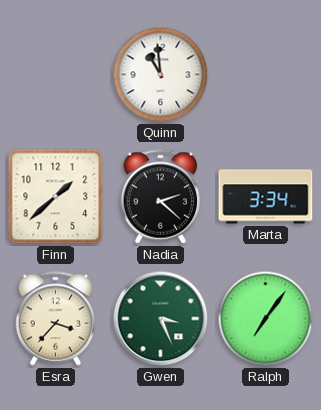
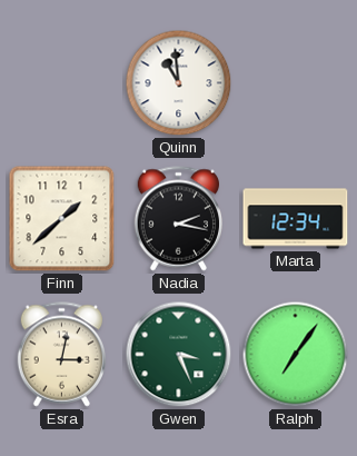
Nadia: 2:22 -> 2:17
Marta: 3:34 -> 12:34
Esra: 3:37 -> 3:02
